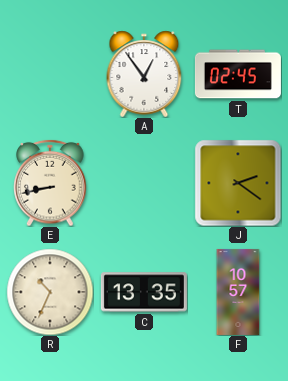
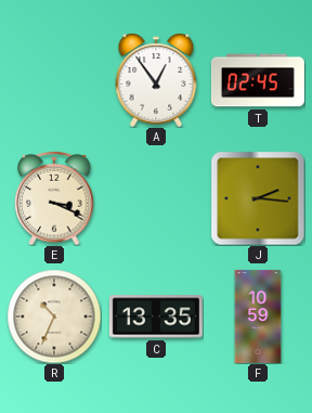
E: 8:43 -> 3:19
J: 2:21 -> 2:16
F: 10:57 -> 10:59
